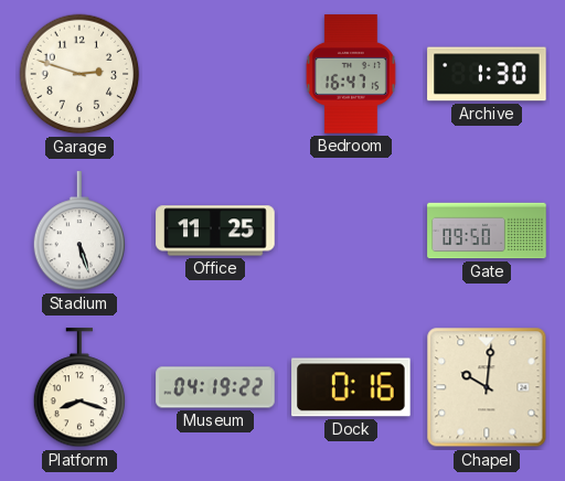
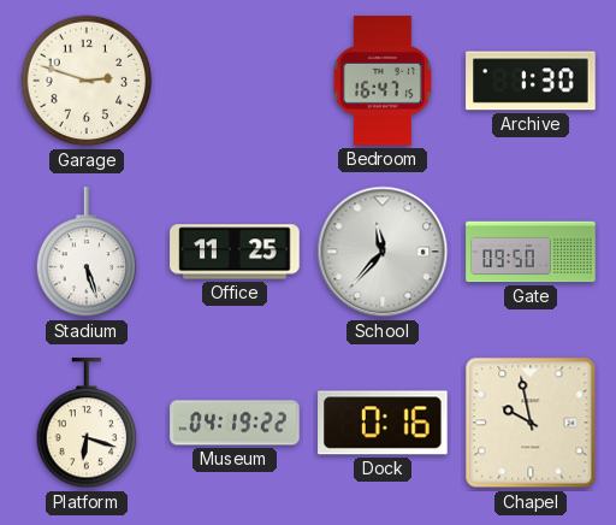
School: none -> 11:37
Platform: 8:18 -> 6:18
Chapel: 10:01 -> 9:58
